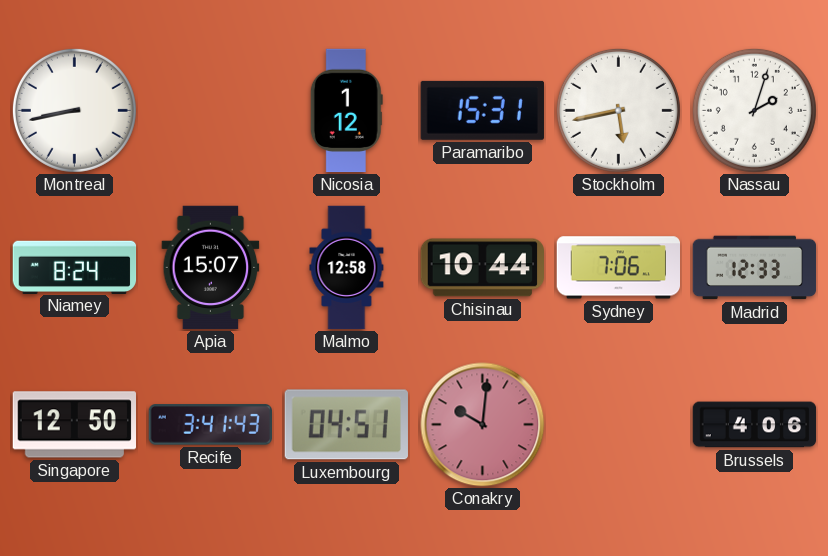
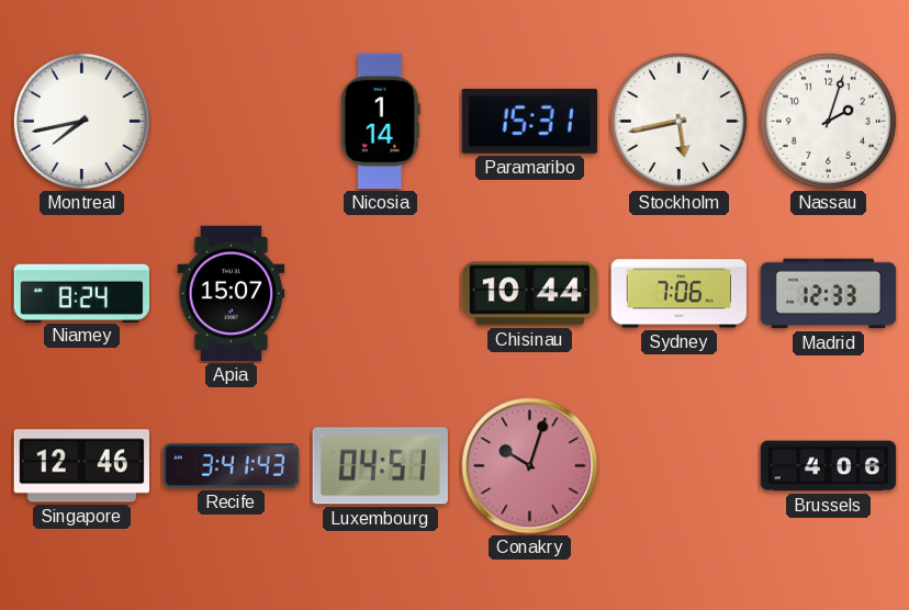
Montreal: 8:43 -> 7:43
Nicosia: 1:12 -> 1:14
Malmo: 12:58 -> none
Singapore: 12:50 -> 12:46
Conakry: 10:01 -> 10:03
